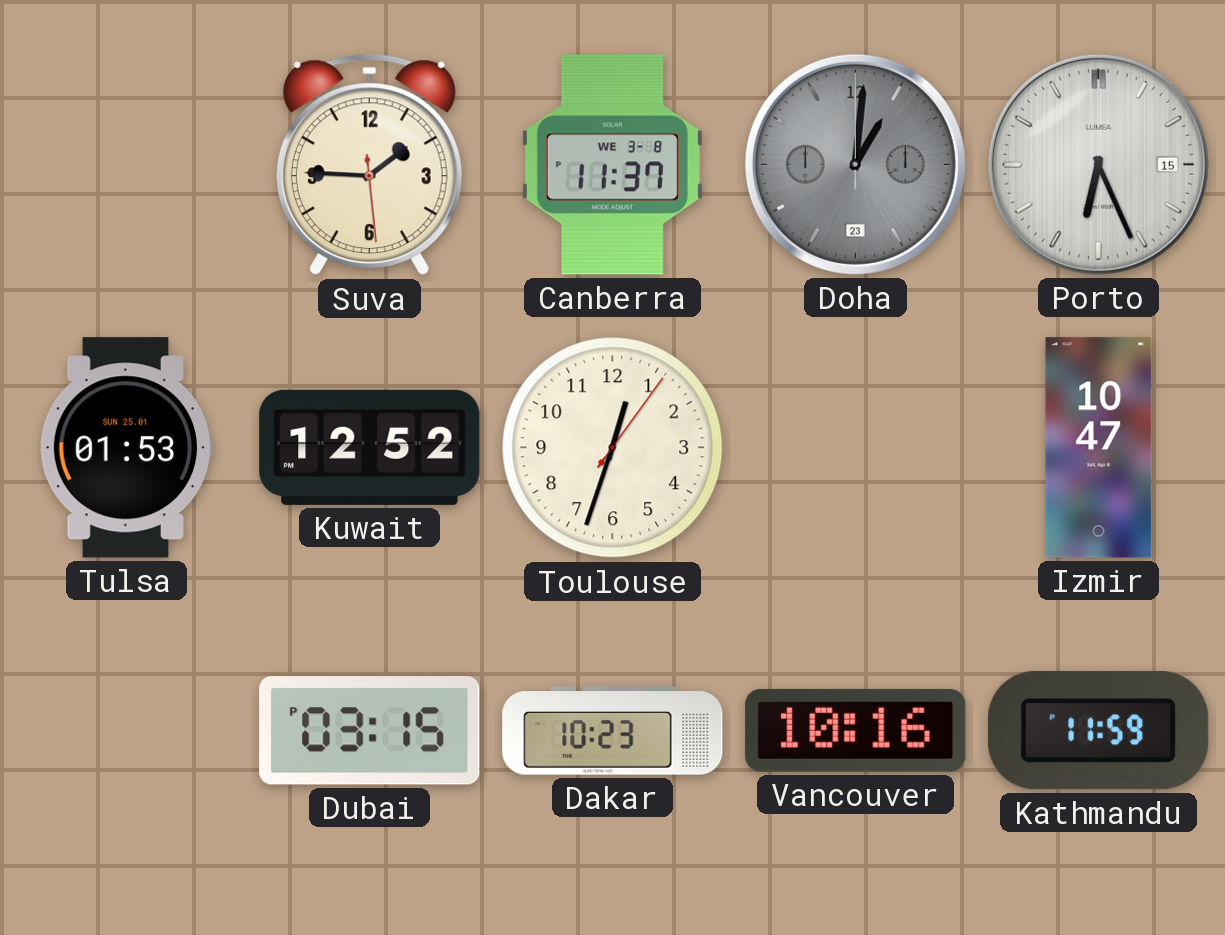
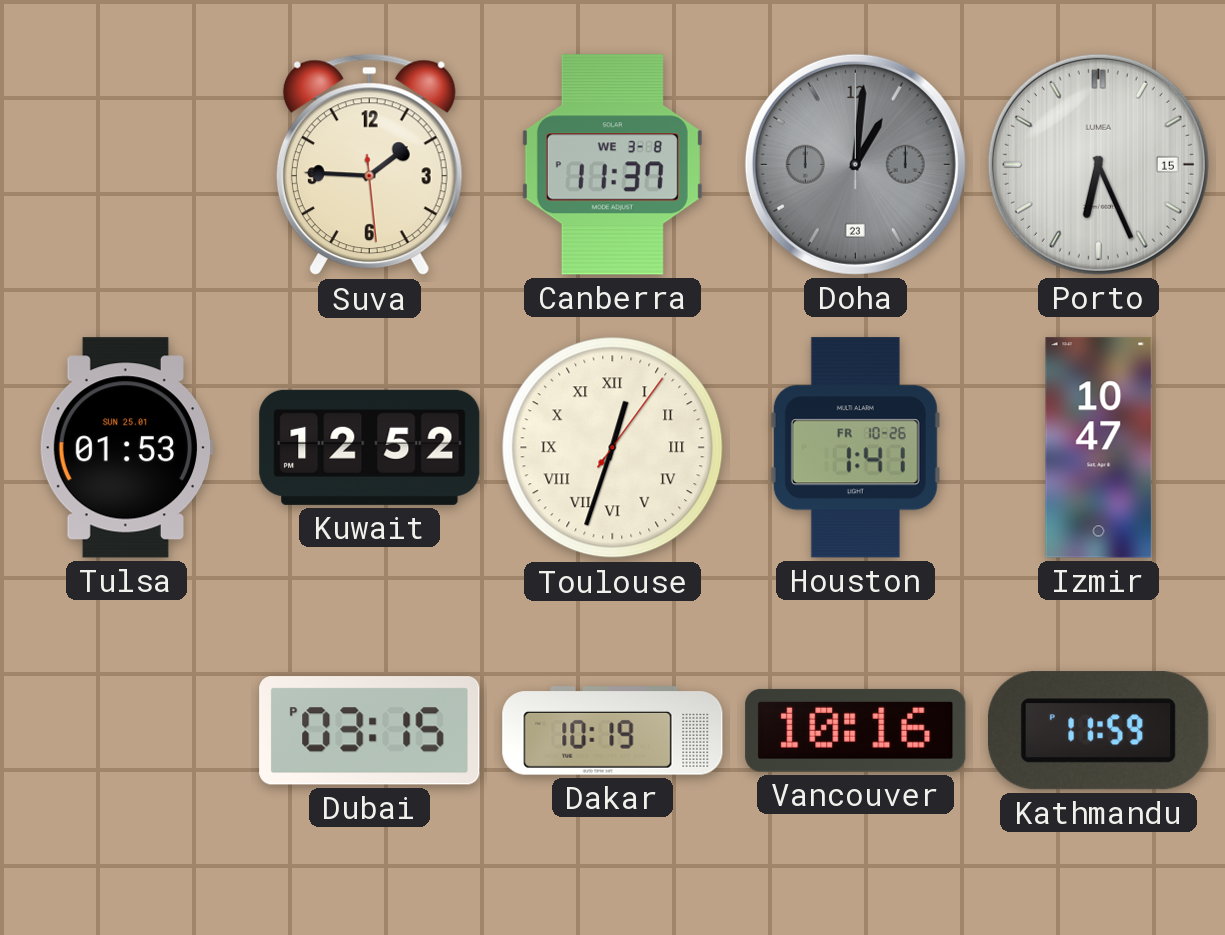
Toulouse numerals: Arabic -> Roman
Houston: none -> 1:41
Dakar: 10:23 -> 10:19
